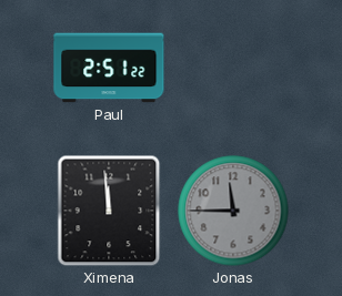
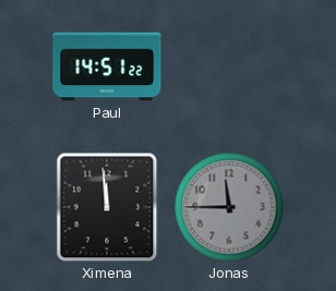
Paul: 2:51 -> 14:51
